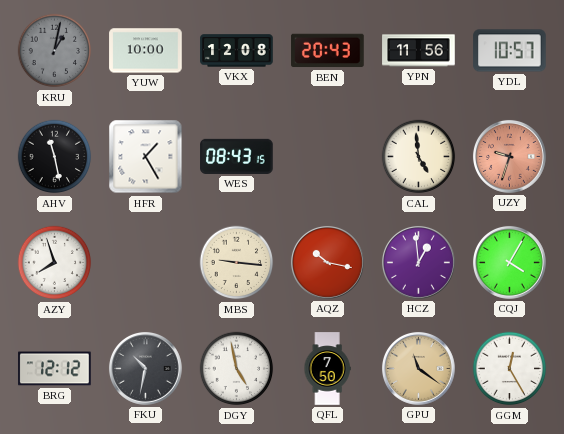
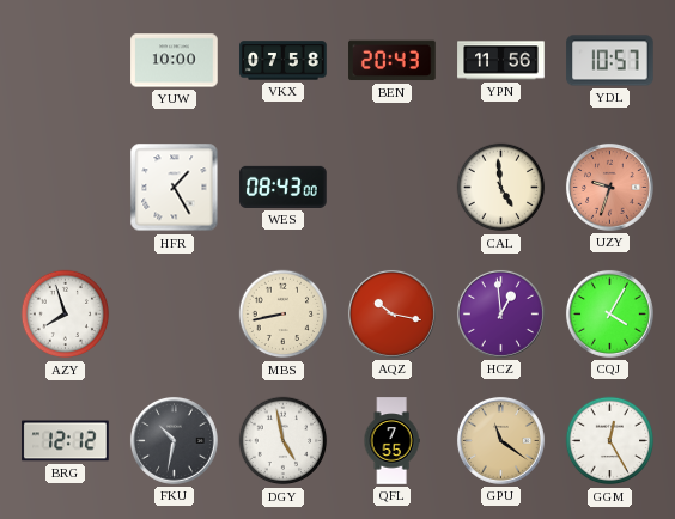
KRU: 1:02 -> none
VKX: 12:08 -> 07:58
AHV: 11:28 -> none
WES: 08:43:15 -> 08:43:00
MBS: 9:16 -> 8:43
QFL: 7:50 -> 7:55
